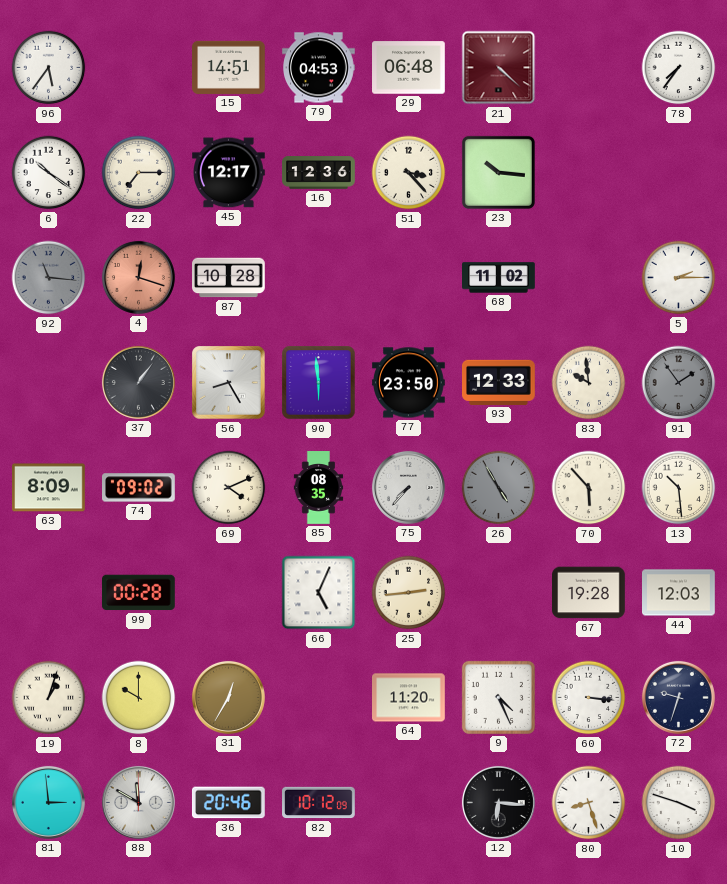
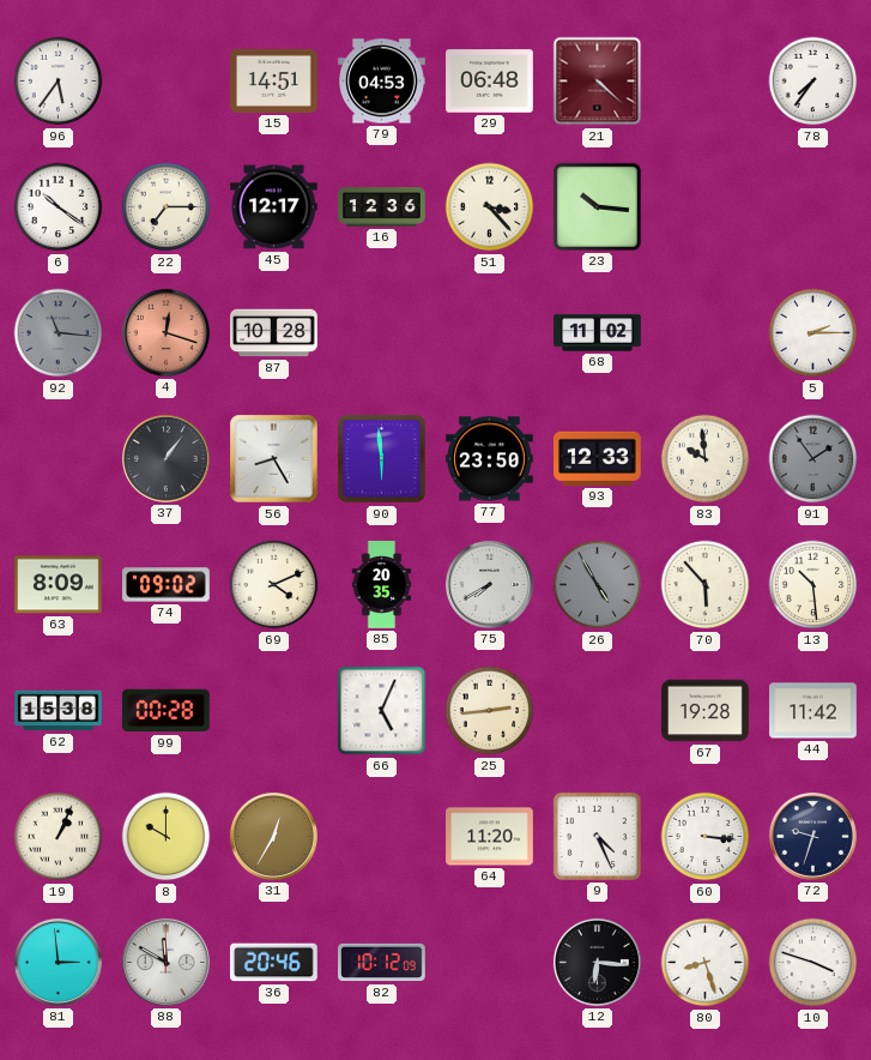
85: 08:35 -> 20:35
75: 7:37 -> 7:40
62: none -> 15:38
44: 12:03 -> 11:42
19: 1:03 -> 1:04
